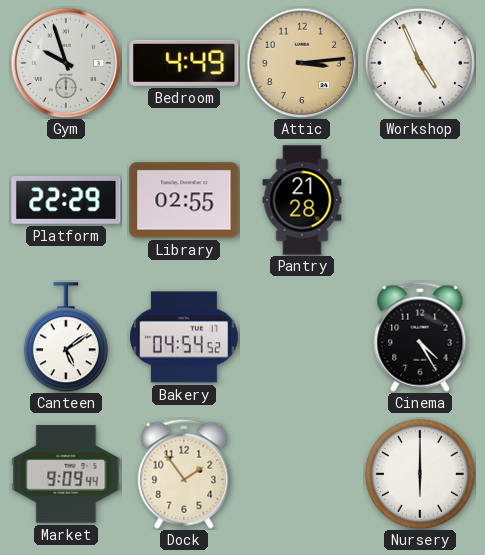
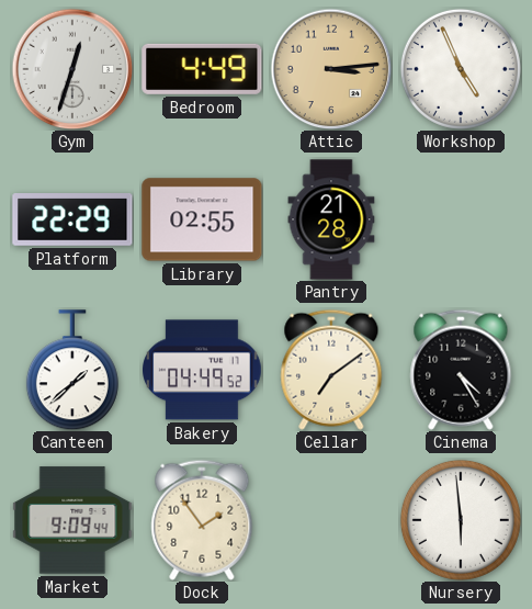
Gym: 9:57 -> 12:33
Canteen: 5:09 -> 1:38
Bakery: 04:54 -> 04:49
Cellar: none -> 7:09
Nursery: 6:00 -> 5:59
